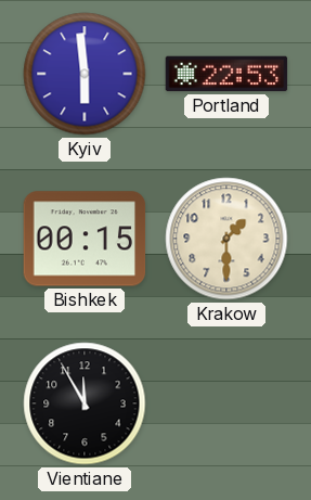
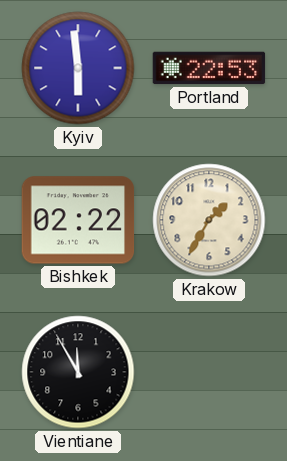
Bishkek: 00:15 -> 02:22
Krakow: 1:30 -> 1:35
